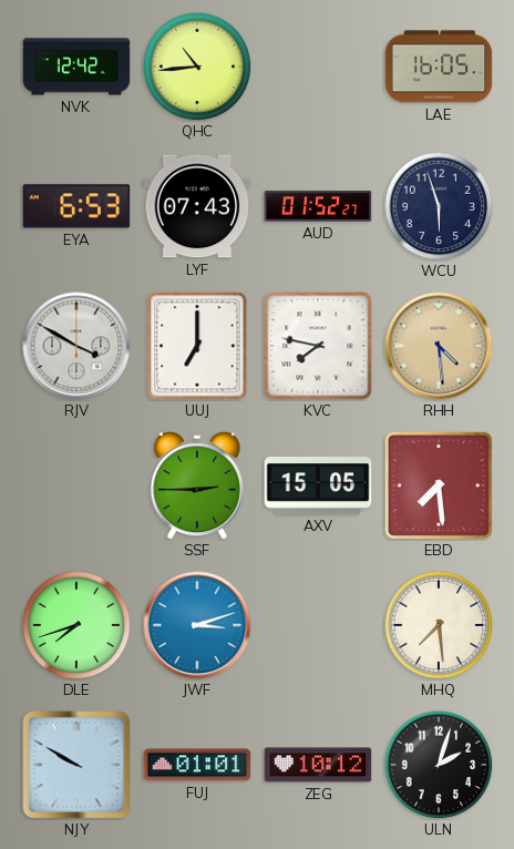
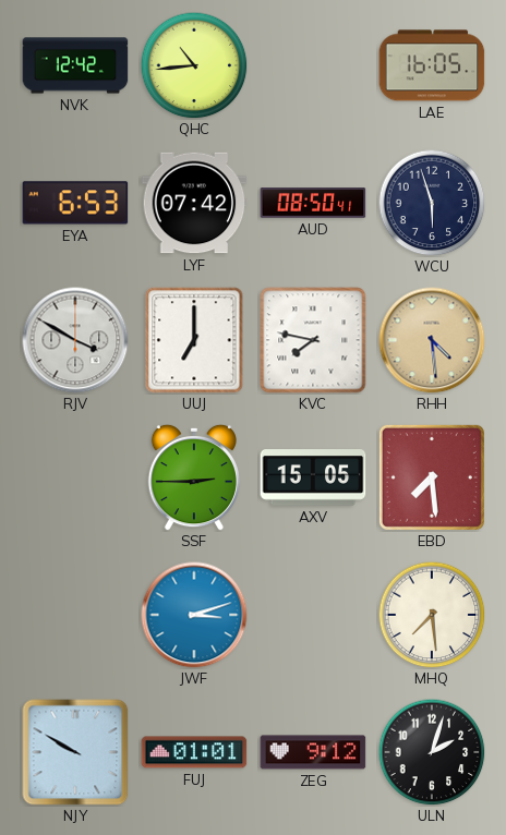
LYF: 07:43 -> 07:42
AUD: 01:52 -> 08:50
DLE: 7:42 -> none
ZEG: 10:12 -> 9:12
